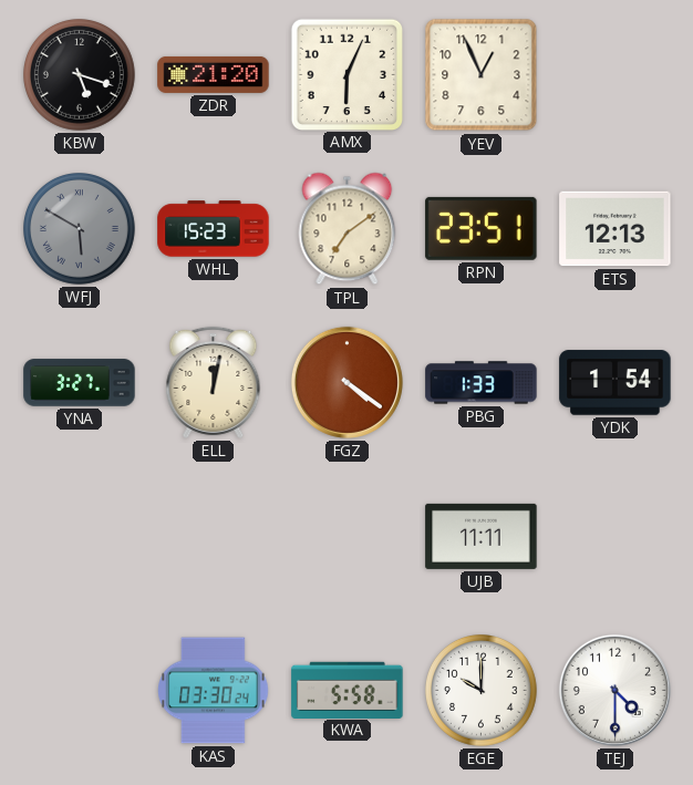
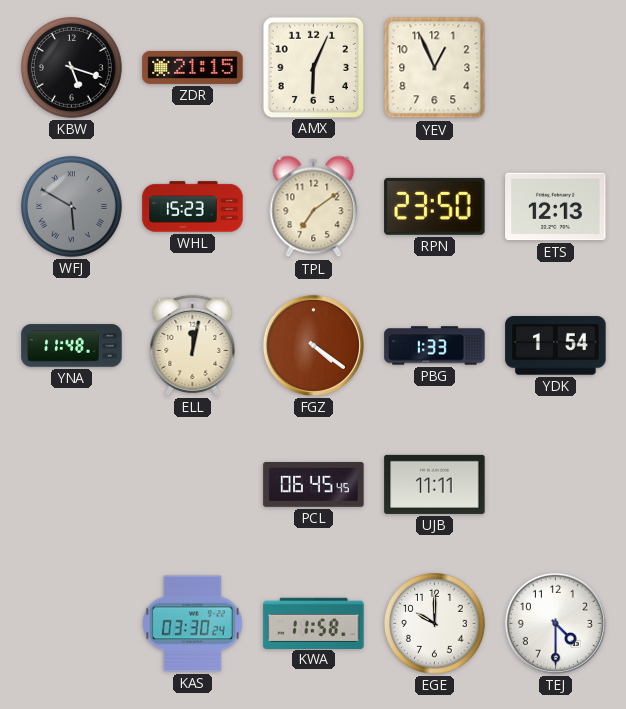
ZDR: 21:20 -> 21:15
RPN: 23:51 -> 23:50
YNA: 3:27 -> 11:48
PCL: none -> 06:45
KWA: 5:58 -> 11:58
